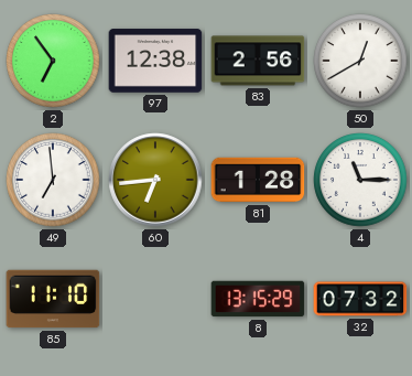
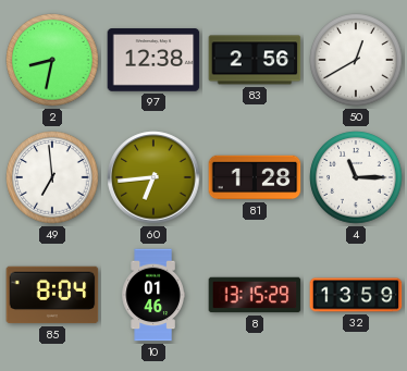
2: 6:54 -> 8:32
85: 11:10 -> 8:04
10: none -> 01:46
32: 07:32 -> 13:59
